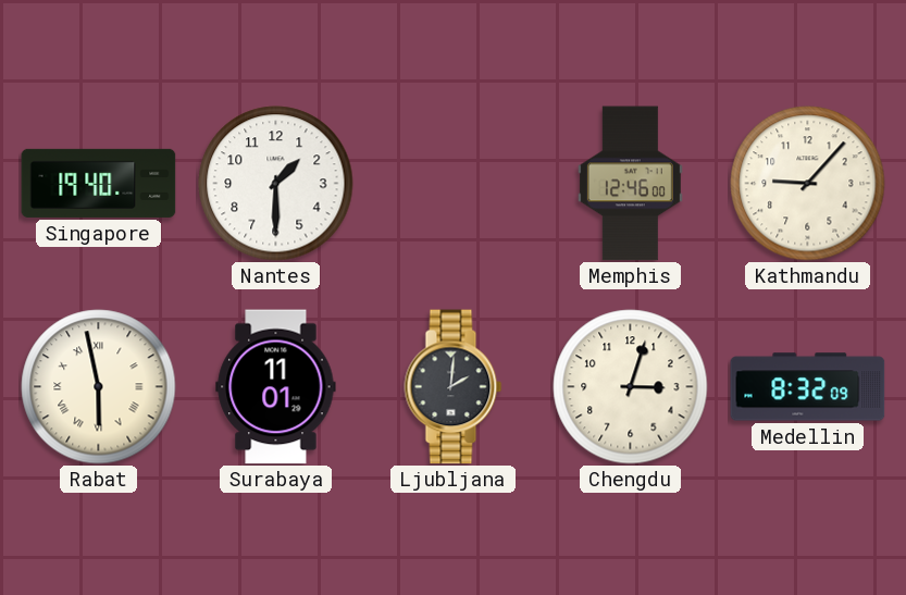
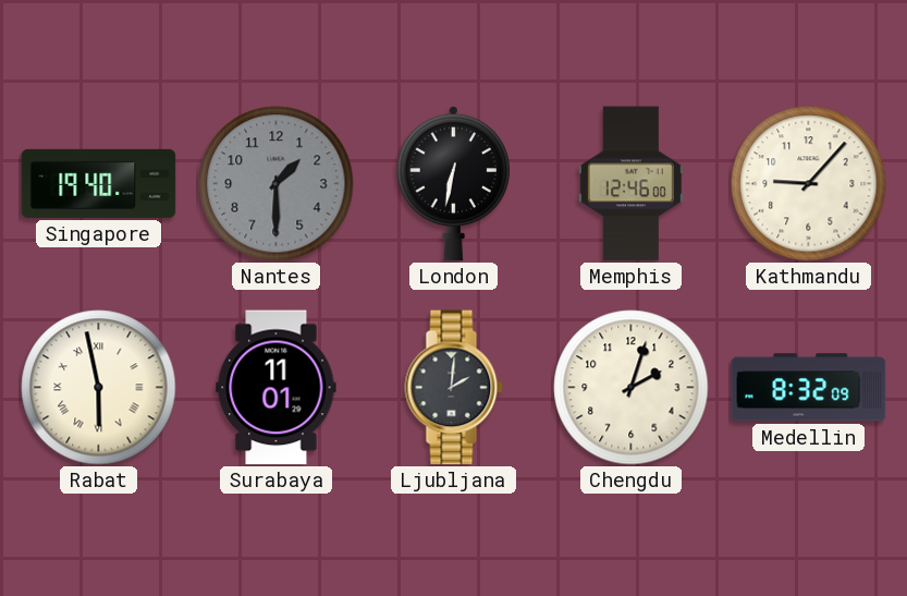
Nantes dial: white -> grey
London: none -> 6:32
Chengdu: 3:03 -> 2:03
